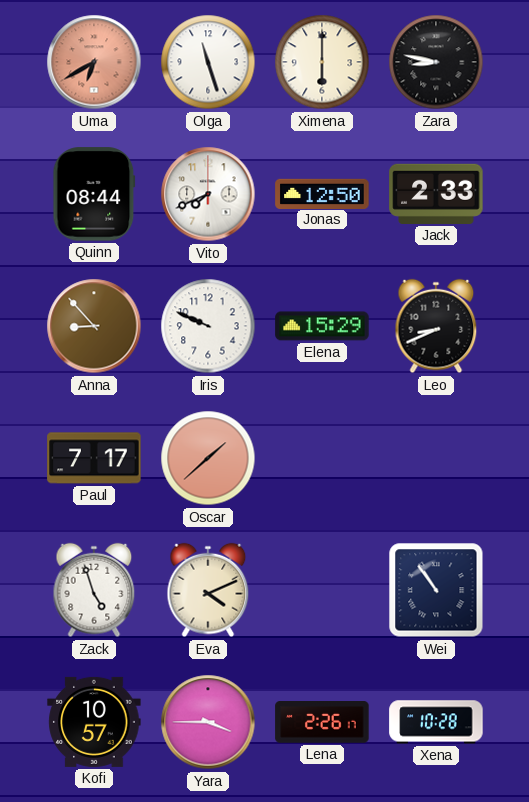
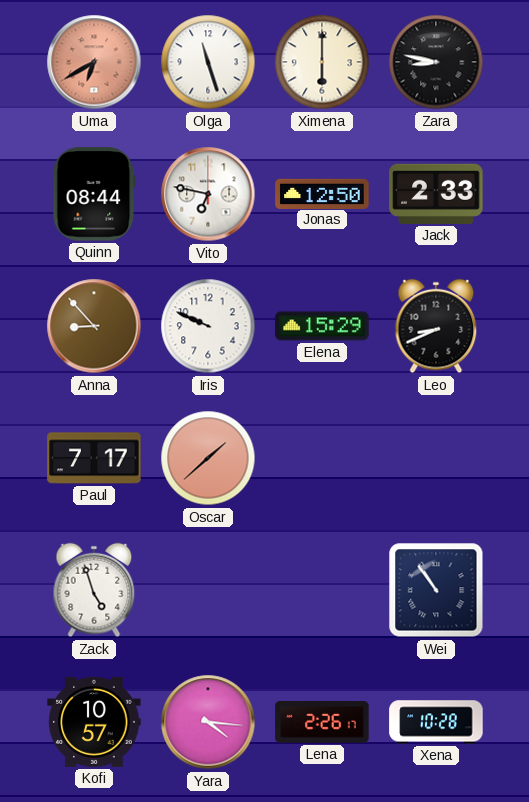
Vito: 7:41 -> 6:47
Eva: 4:11 -> none
Yara: 3:45 -> 4:16
